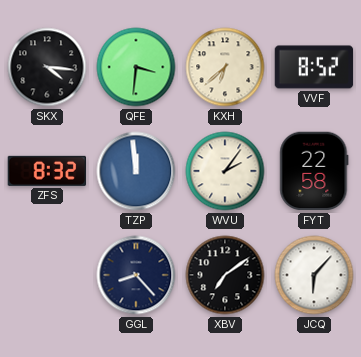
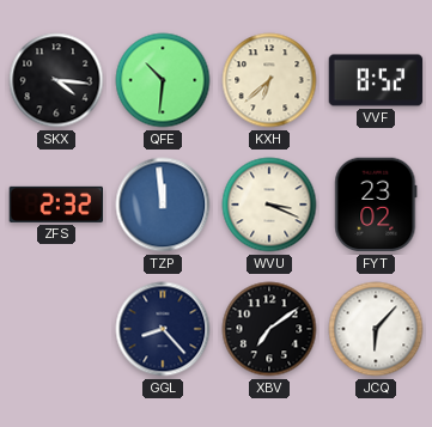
QFE: 3:31 -> 10:31
ZFS: 8:32 -> 2:32
WVU: 2:06 -> 3:19
FYT: 22:58 -> 23:02
